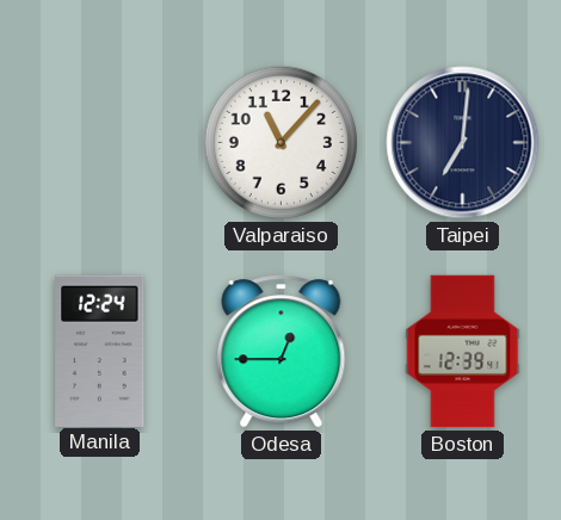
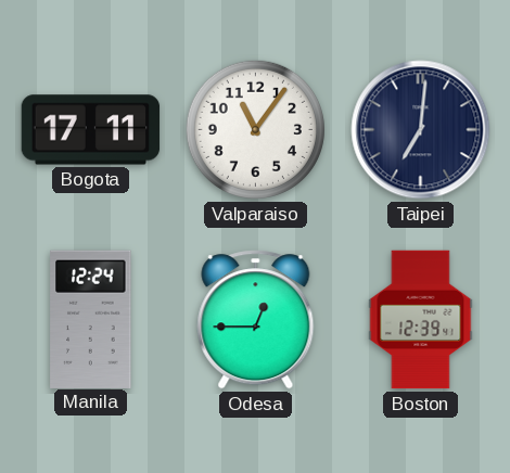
Bogota: none -> 17:11
Valparaiso: 11:07 -> 11:06
